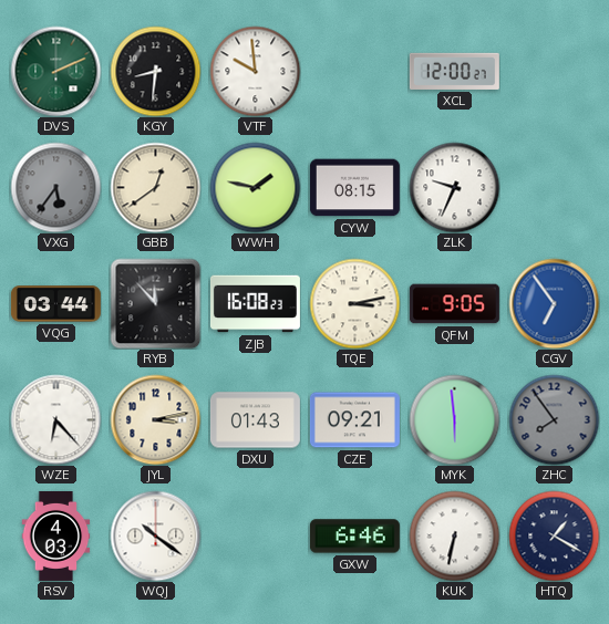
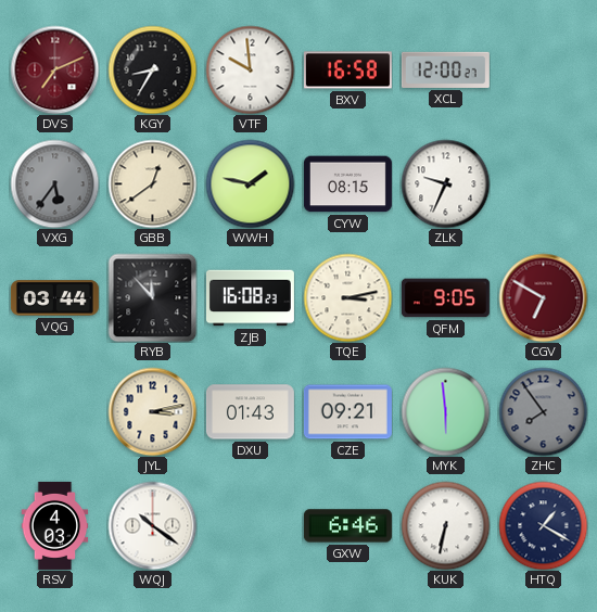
DVS: 2:11 -> 7:11
DVS dial: green -> burgundy
KGY: 8:31 -> 8:35
BXV: none -> 16:58
CGV: 6:54 -> 6:50
CGV dial: blue -> burgundy
WZE: 6:23 -> none
